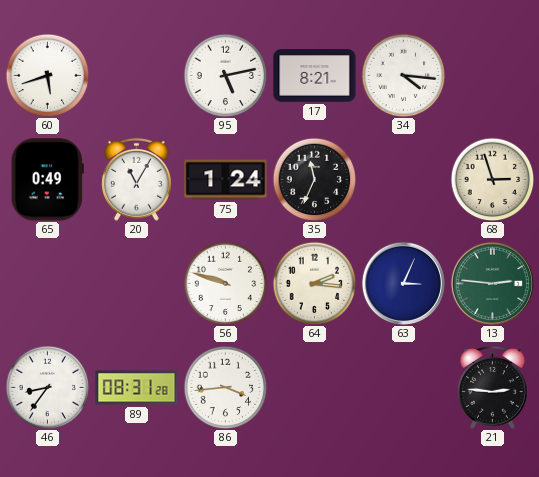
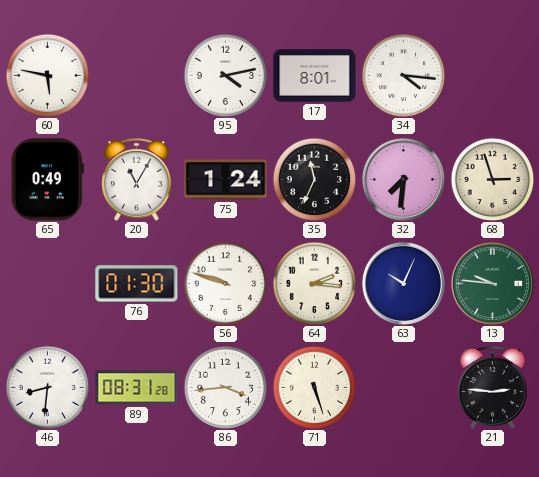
60: 5:42 -> 5:47
95: 5:13 -> 4:13
17: 8:21 -> 8:01
32: none -> 7:31
76: none -> 01:30
63: 3:04 -> 10:04
13: 2:46 -> 9:46
46: 8:36 -> 8:31
71: none -> 5:27
